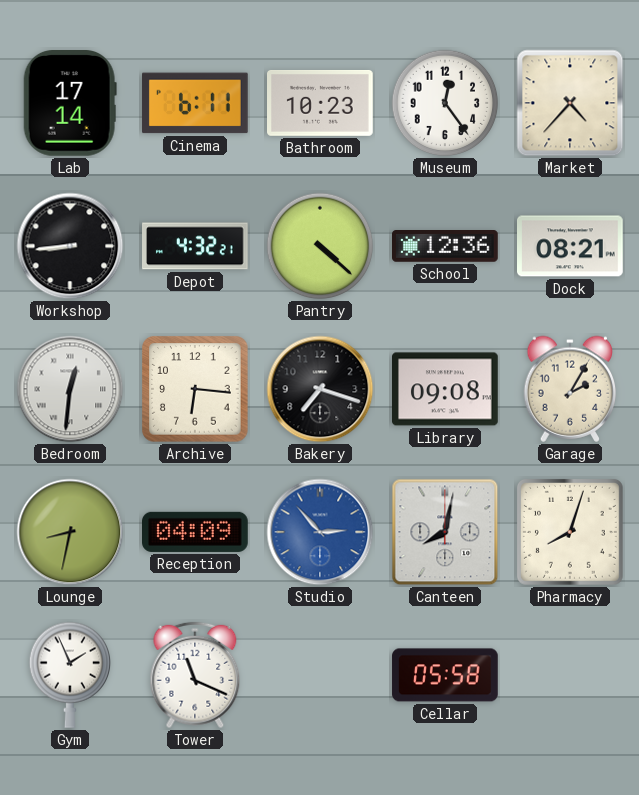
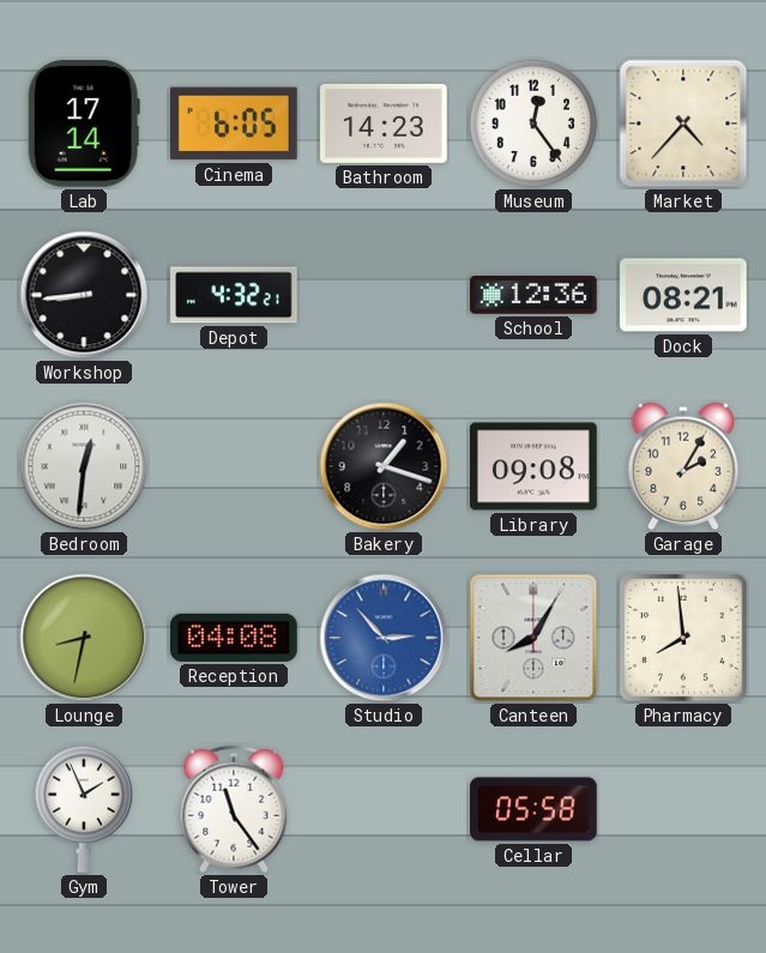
Cinema: 6:11 -> 6:05
Bathroom: 10:23 -> 14:23
Pantry: 4:22 -> none
Archive: 6:16 -> none
Bakery: 7:18 -> 1:18
Reception: 04:09 -> 04:08
Canteen: 8:02 -> 8:05
Pharmacy: 8:03 -> 7:59
Tower: 11:19 -> 11:24
